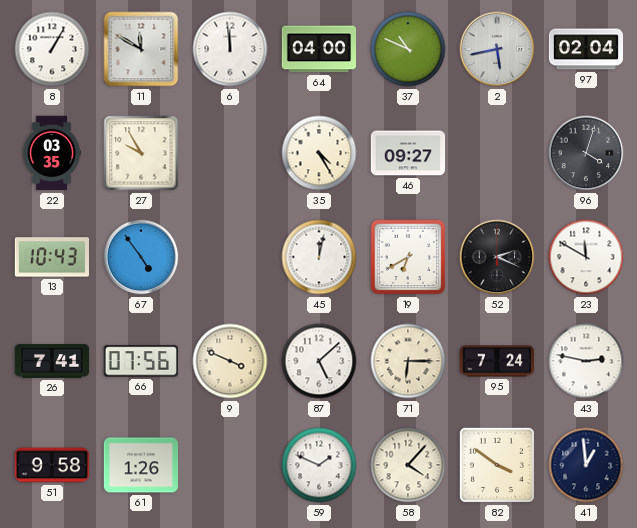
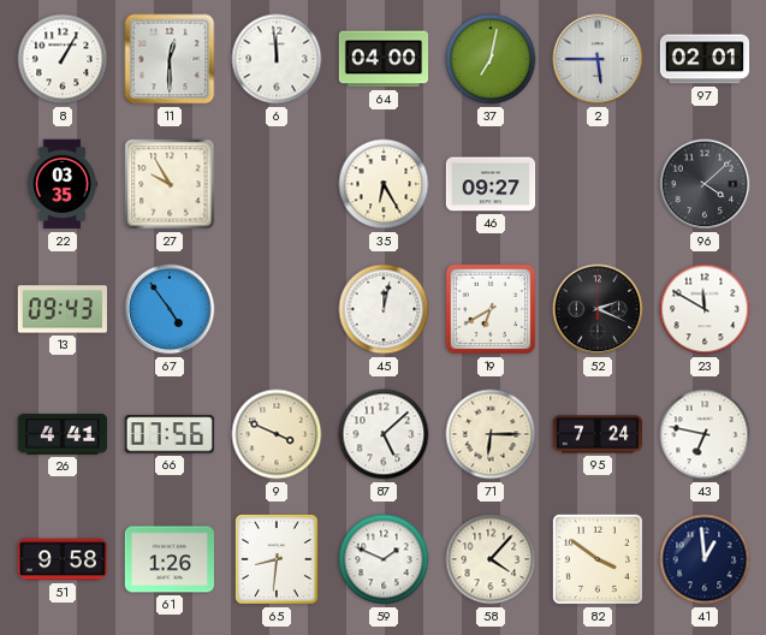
11: 11:50 -> 12:30
37: 10:49 -> 7:02
2: 5:43 -> 5:45
97: 02:04 -> 02:01
35: 4:25 -> 6:25
96: 4:03 -> 4:08
13: 10:43 -> 09:43
26: 7:41 -> 4:41
43: 2:47 -> 6:47
65: none -> 8:31
